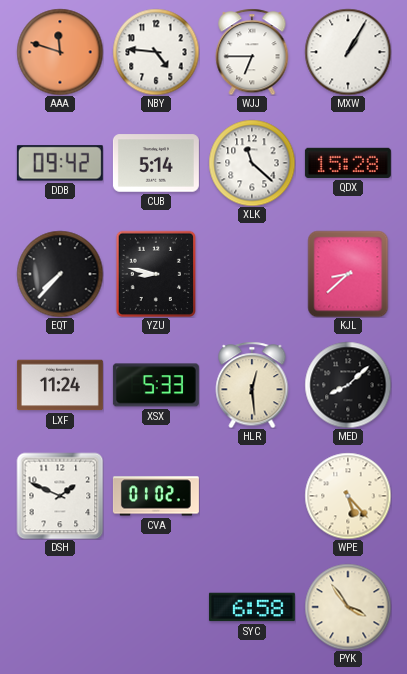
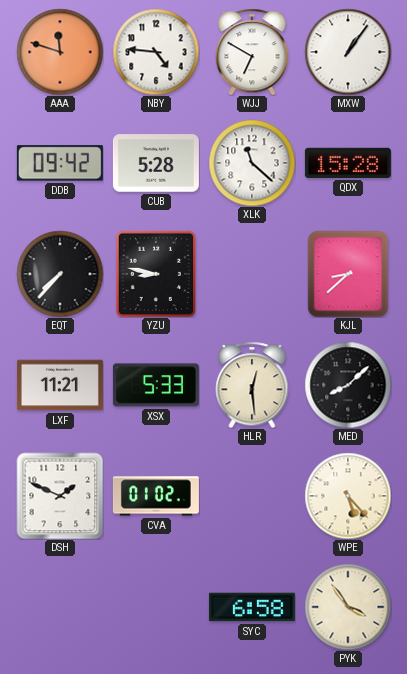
WJJ: 6:45 -> 6:50
MXW: 1:05 -> 1:06
CUB: 5:14 -> 5:28
LXF: 11:24 -> 11:21
